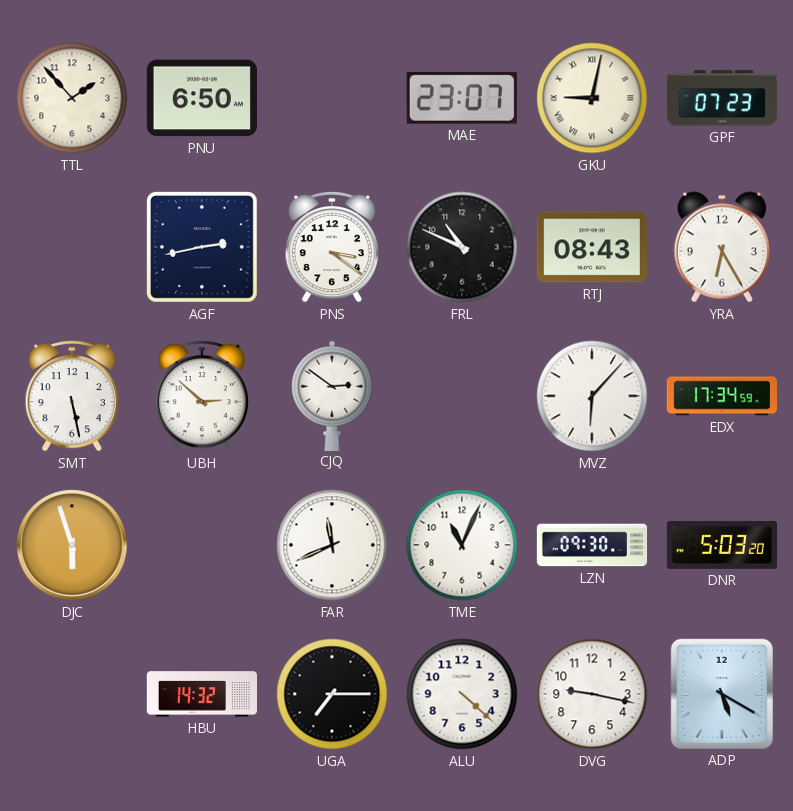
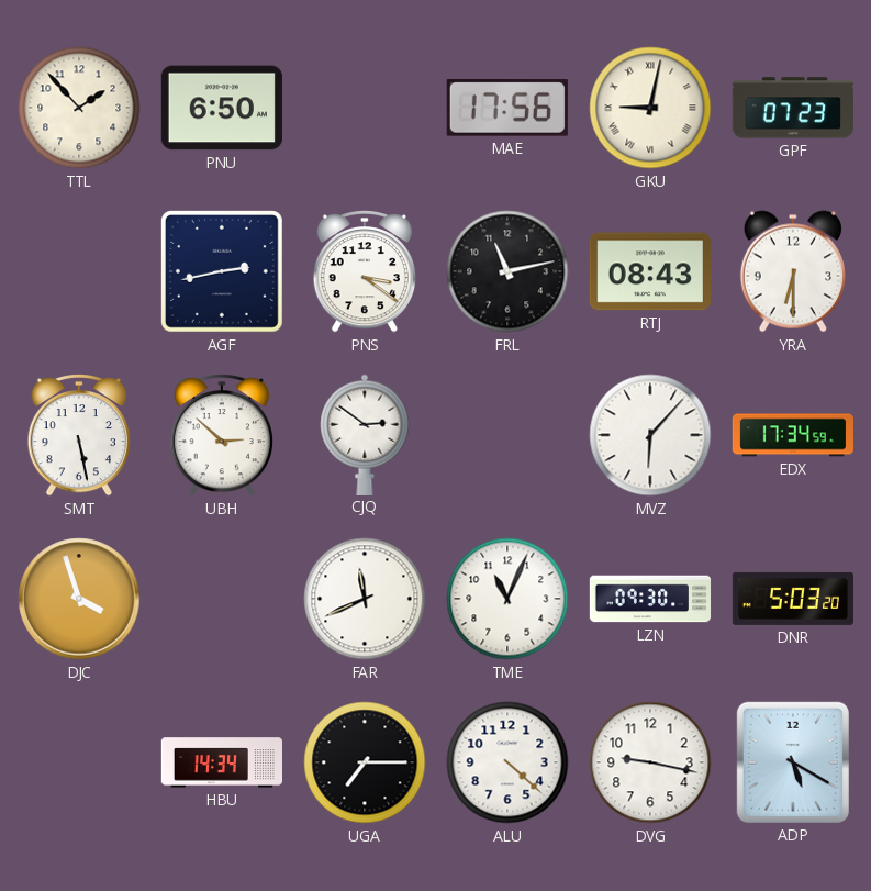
MAE: 23:07 -> 17:56
FRL: 10:49 -> 11:13
YRA: 6:25 -> 6:30
DJC: 5:57 -> 3:57
HBU: 14:32 -> 14:34
